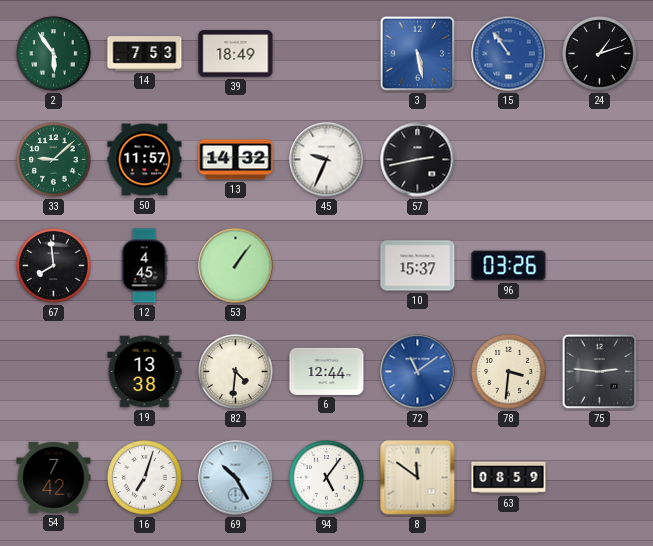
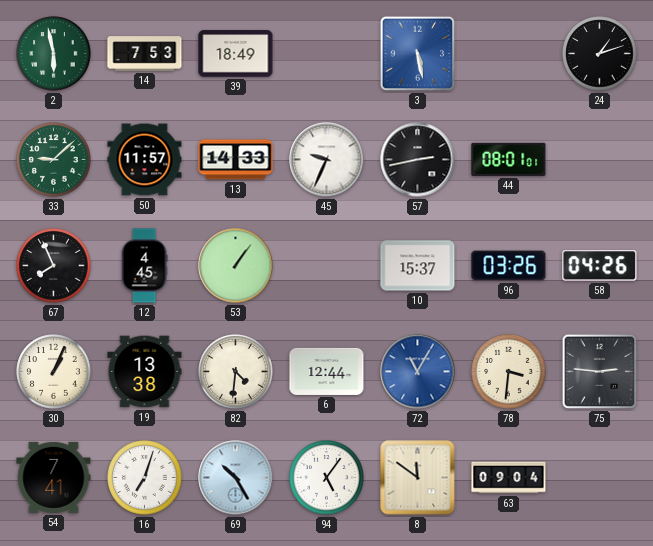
2: 5:54 -> 5:58
15: 10:54 -> none
13: 14:32 -> 14:33
44: none -> 08:01
67: 7:59 -> 7:56
58: none -> 04:26
30: none -> 1:04
72: 11:09 -> 11:05
54: 7:42 -> 7:41
63: 08:59 -> 09:04
